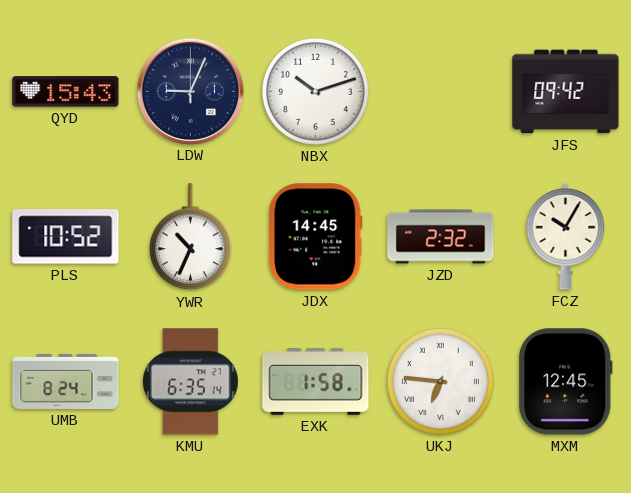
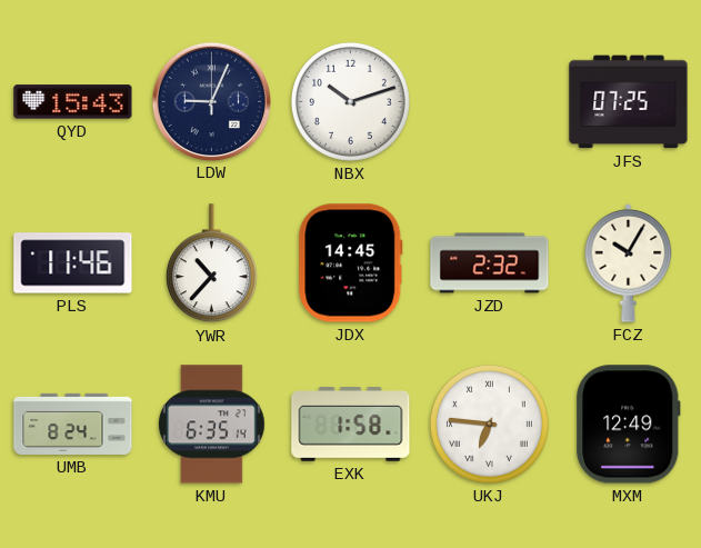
JFS: 09:42 -> 07:25
PLS: 10:52 -> 11:46
YWR: 10:34 -> 10:37
MXM: 12:45 -> 12:49
